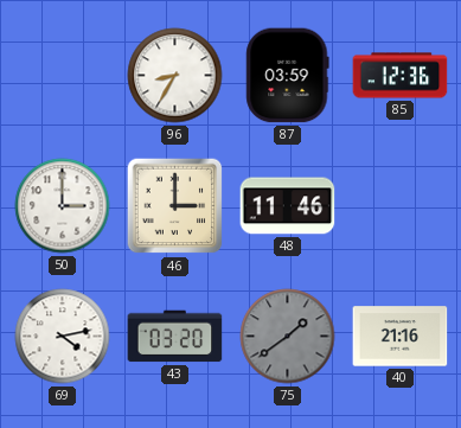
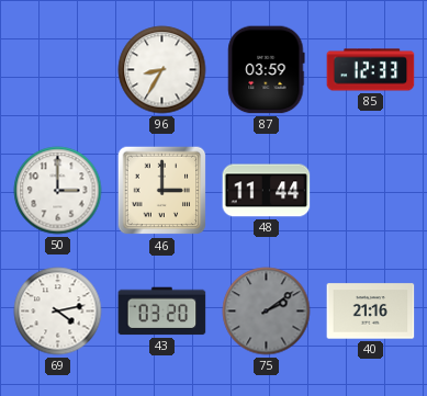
85: 12:36 -> 12:33
48: 11:46 -> 11:44
75: 1:39 -> 2:09
